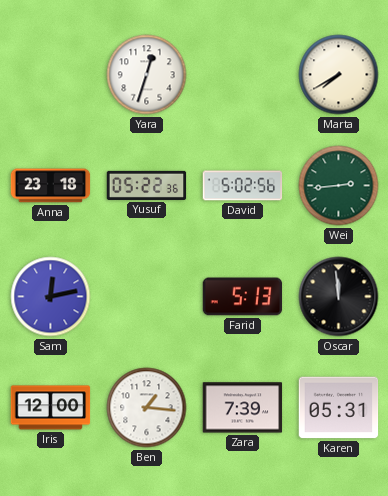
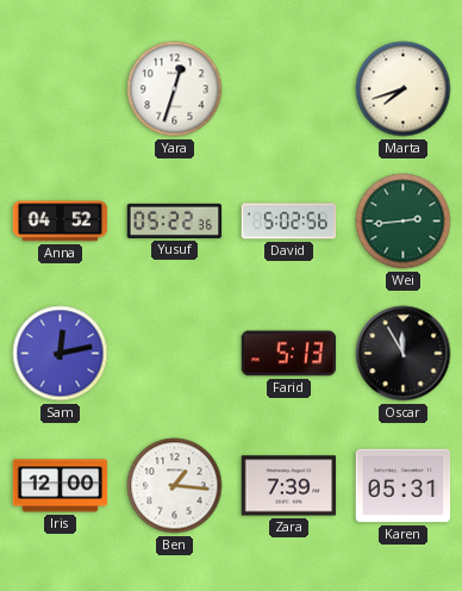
Marta: 7:40 -> 7:42
Anna: 23:18 -> 04:52
Oscar: 11:59 -> 11:55
